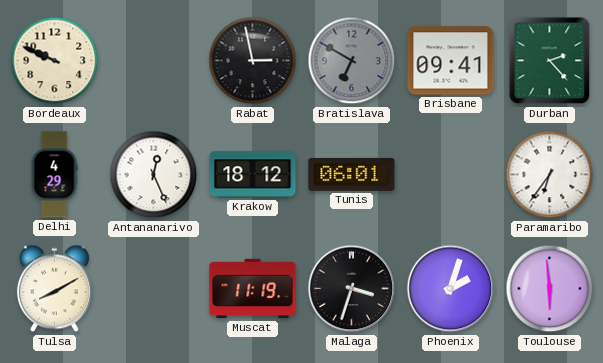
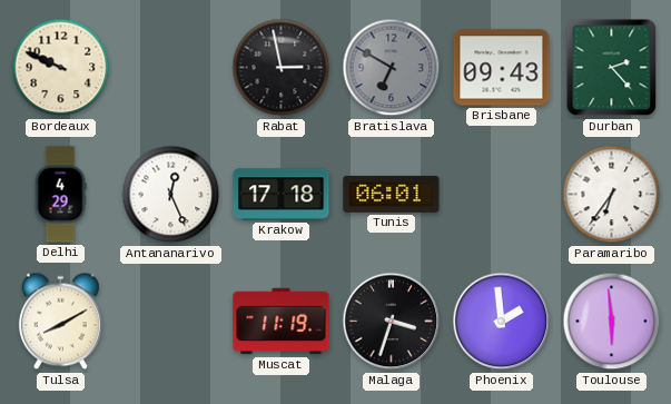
Brisbane: 09:41 -> 09:43
Krakow: 18:12 -> 17:18
Phoenix: 2:03 -> 1:59
